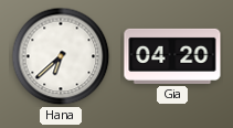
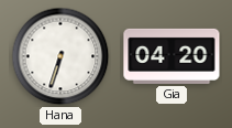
Hana: 6:38 -> 6:33
